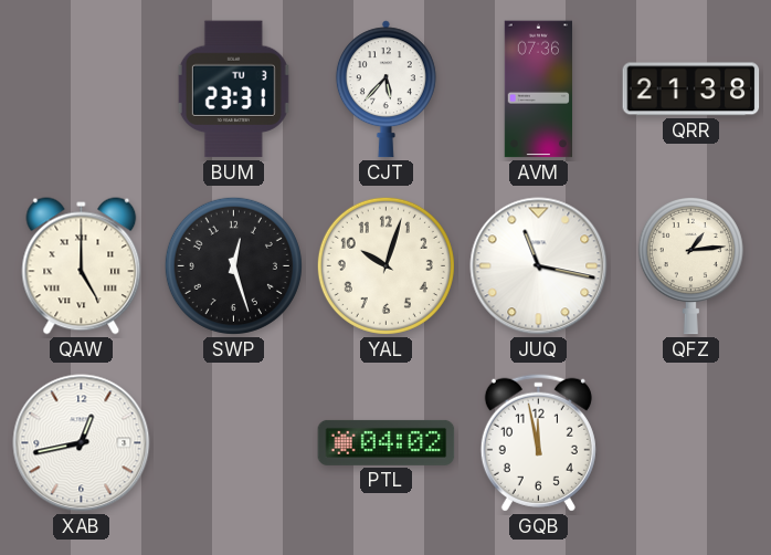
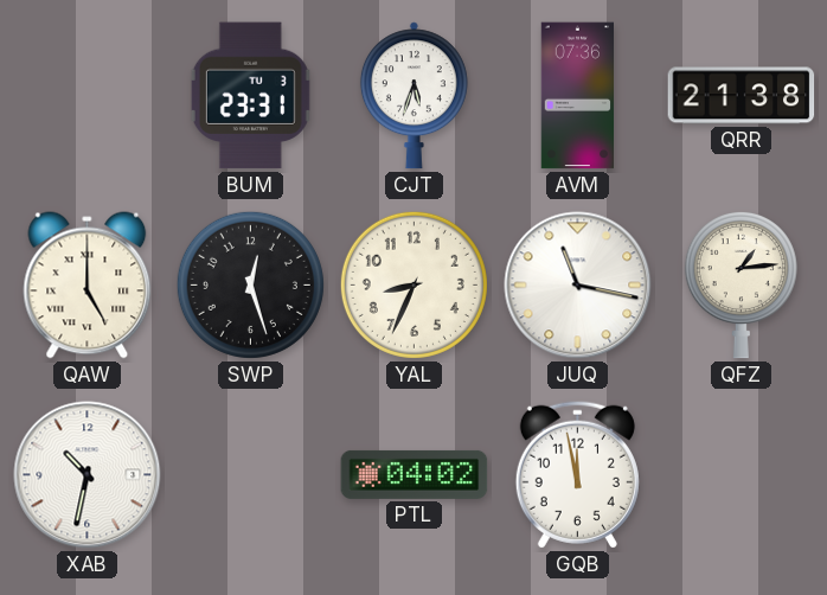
CJT: 5:37 -> 5:33
YAL: 10:03 -> 8:34
XAB: 12:43 -> 10:32
